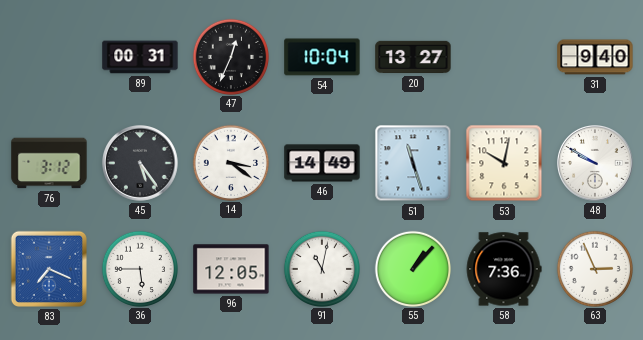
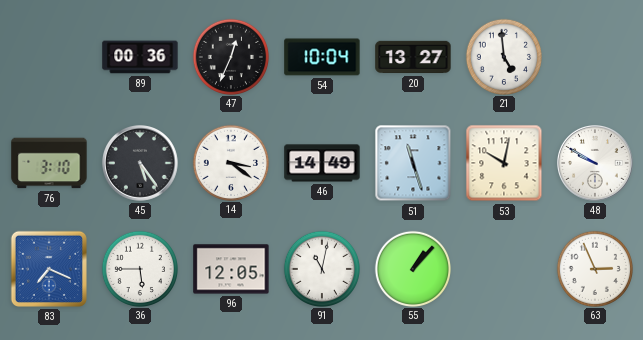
89: 00:31 -> 00:36
21: none -> 4:59
31: 9:40 -> none
76: 3:12 -> 3:10
58: 7:36 -> none
